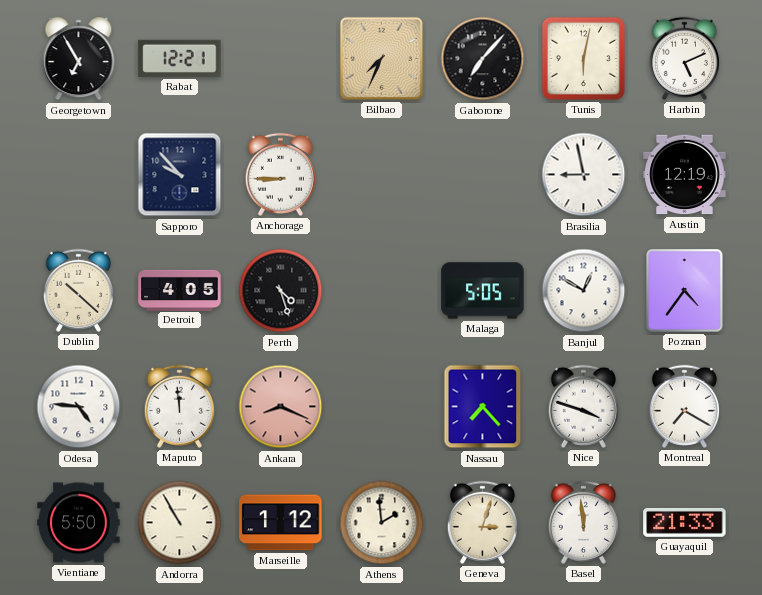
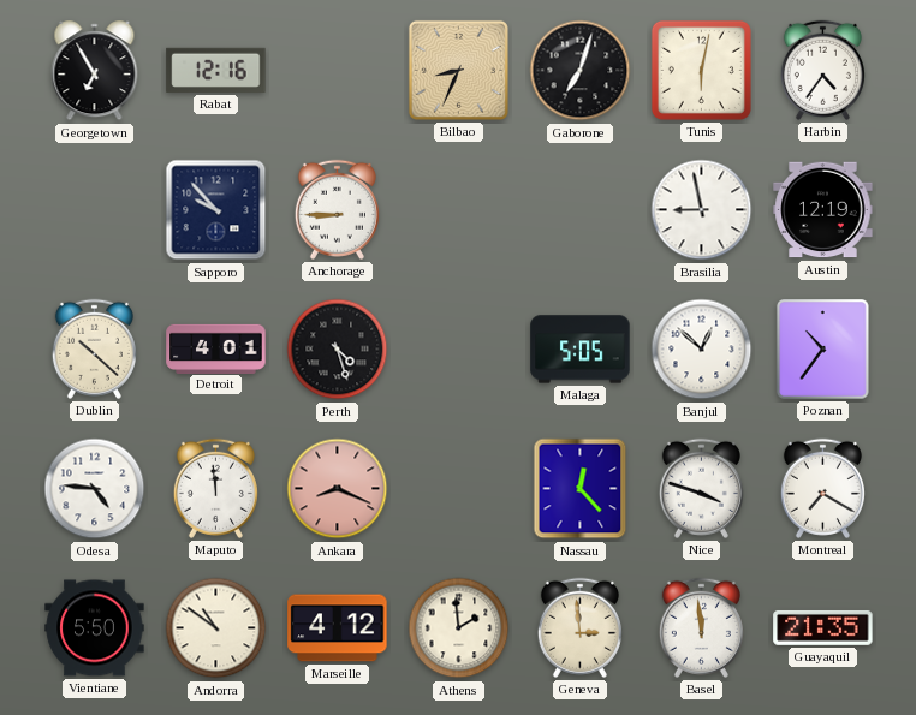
Rabat: 12:21 -> 12:16
Bilbao: 7:34 -> 8:34
Gaborone: 7:07 -> 7:03
Harbin: 5:11 -> 4:36
Detroit: 4:05 -> 4:01
Banjul: 12:50 -> 12:52
Poznan: 4:36 -> 10:36
Nassau: 7:23 -> 12:23
Andorra: 10:55 -> 10:51
Marseille: 1:12 -> 4:12
Geneva: 3:03 -> 2:59
Guayaquil: 21:33 -> 21:35
